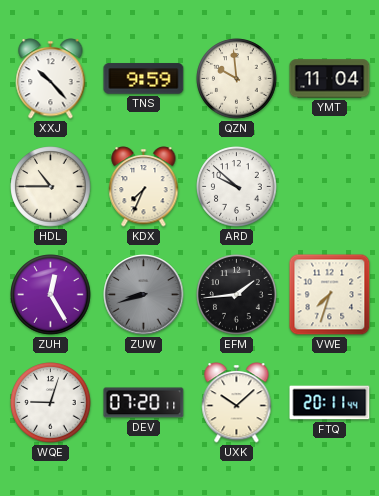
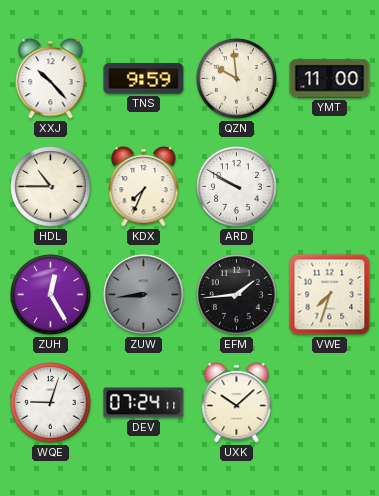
YMT: 11:04 -> 11:00
ARD: 9:52 -> 9:50
ZUW: 8:42 -> 8:44
DEV: 07:20 -> 07:24
FTQ: 20:11 -> none
